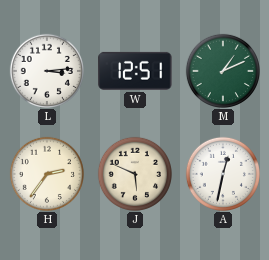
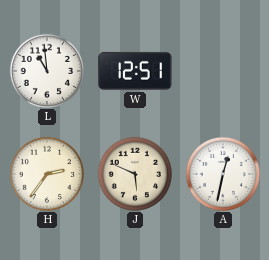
L: 3:14 -> 10:59
M: 1:11 -> none
